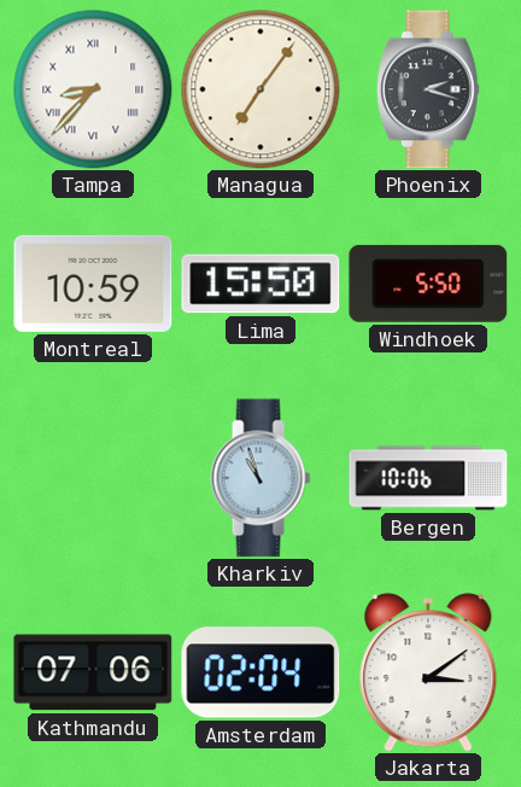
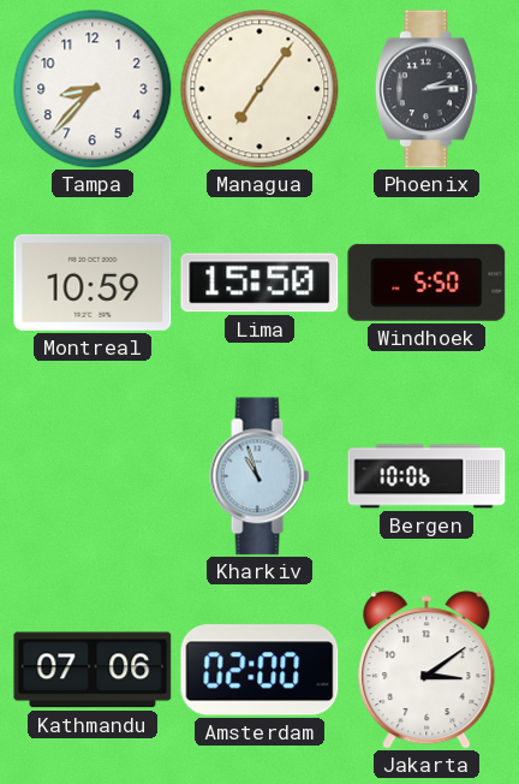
Tampa numerals: Roman -> Arabic
Phoenix: 2:18 -> 2:14
Amsterdam: 02:04 -> 02:00
